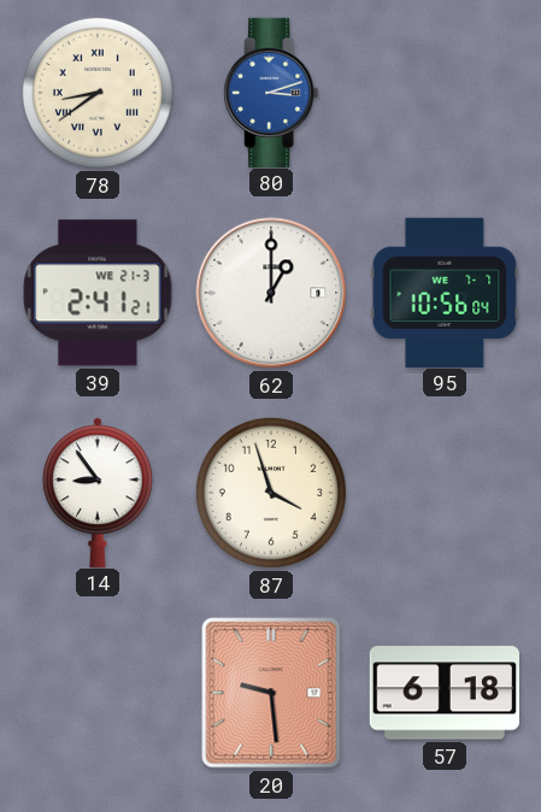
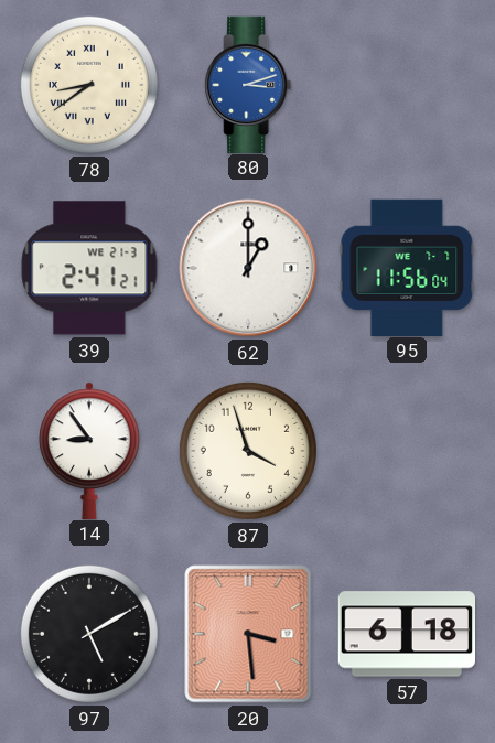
95: 10:56 -> 11:56
97: none -> 5:10
20: 9:29 -> 3:29
